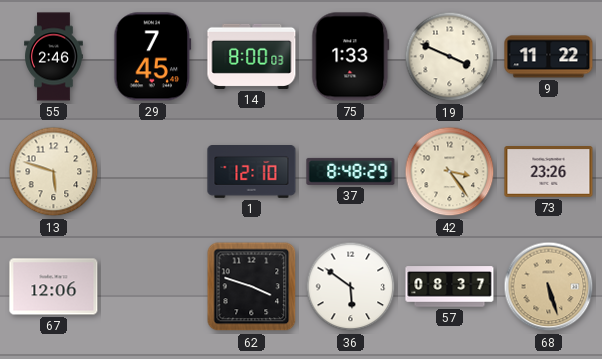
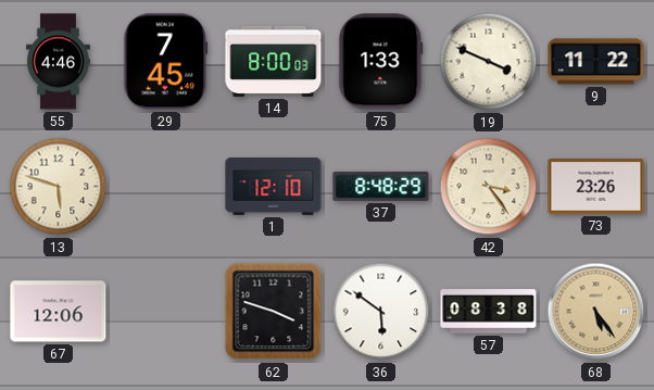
55: 2:46 -> 4:46
57: 08:37 -> 08:38
68: 5:27 -> 5:24
